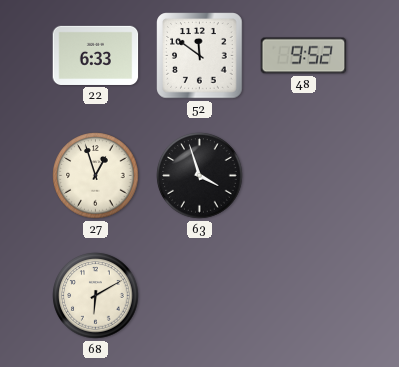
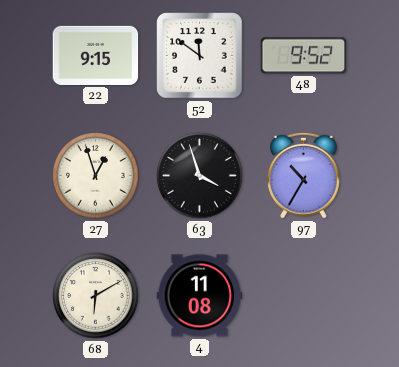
22: 6:33 -> 9:15
97: none -> 10:35
4: none -> 11:08
